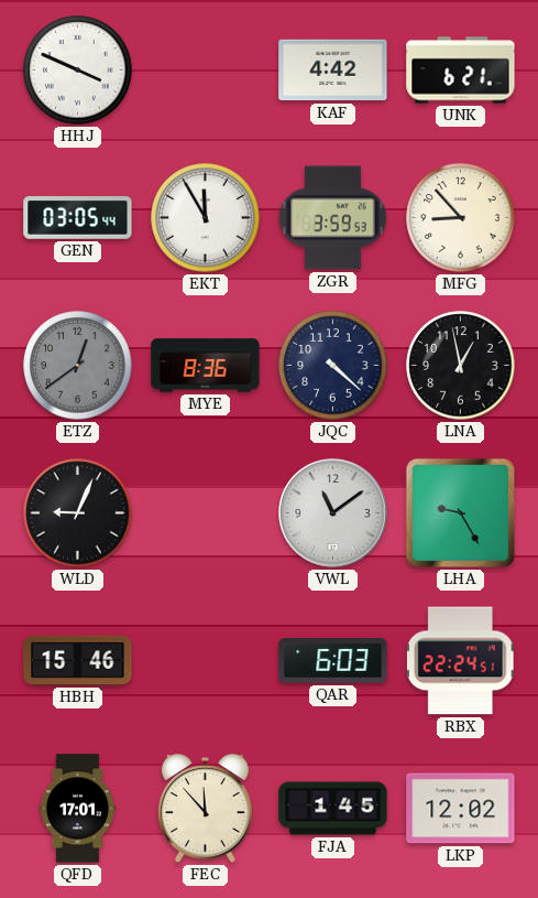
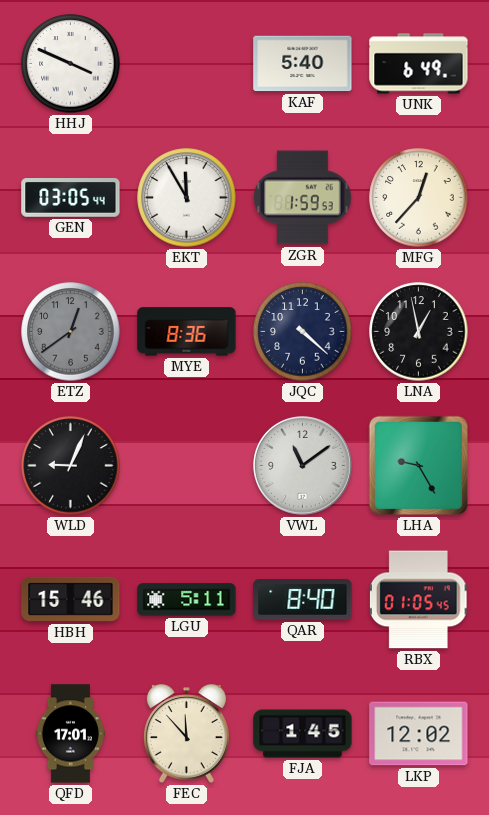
KAF: 4:42 -> 5:40
UNK: 6:21 -> 6:49
ZGR: 3:59 -> 1:59
MFG: 8:53 -> 12:37
LGU: none -> 5:11
QAR: 6:03 -> 8:40
RBX: 22:24 -> 01:05
